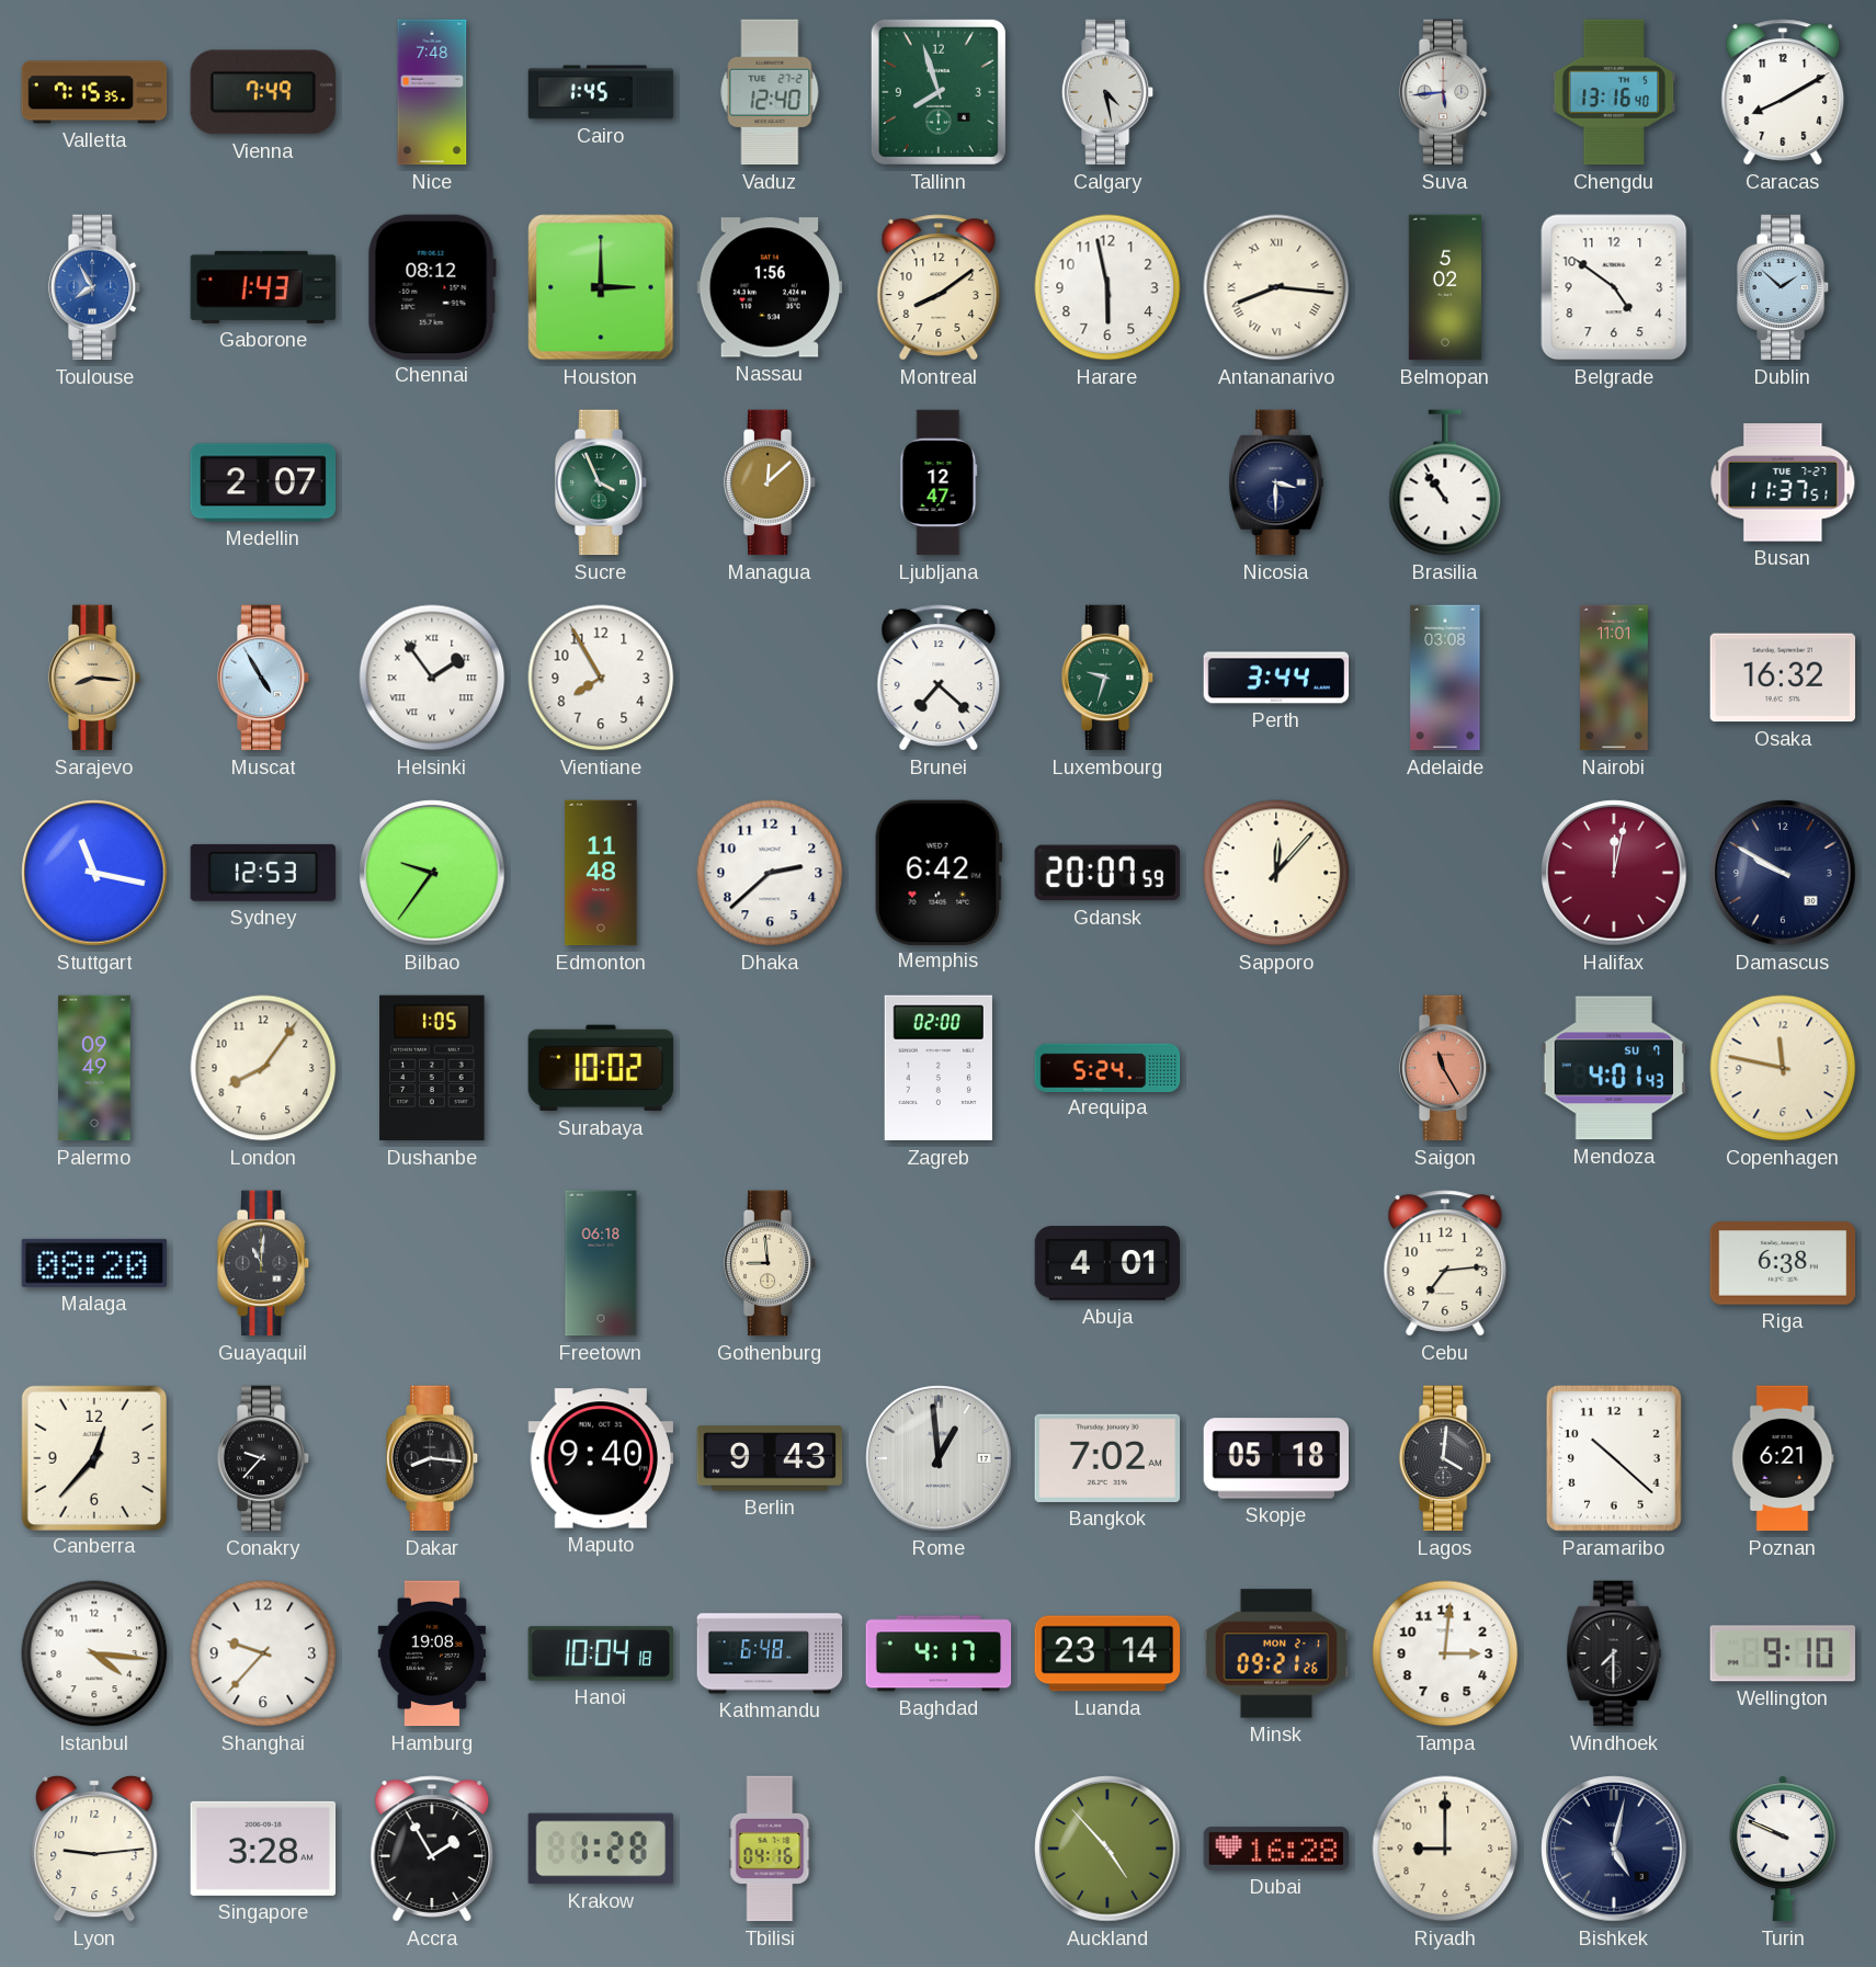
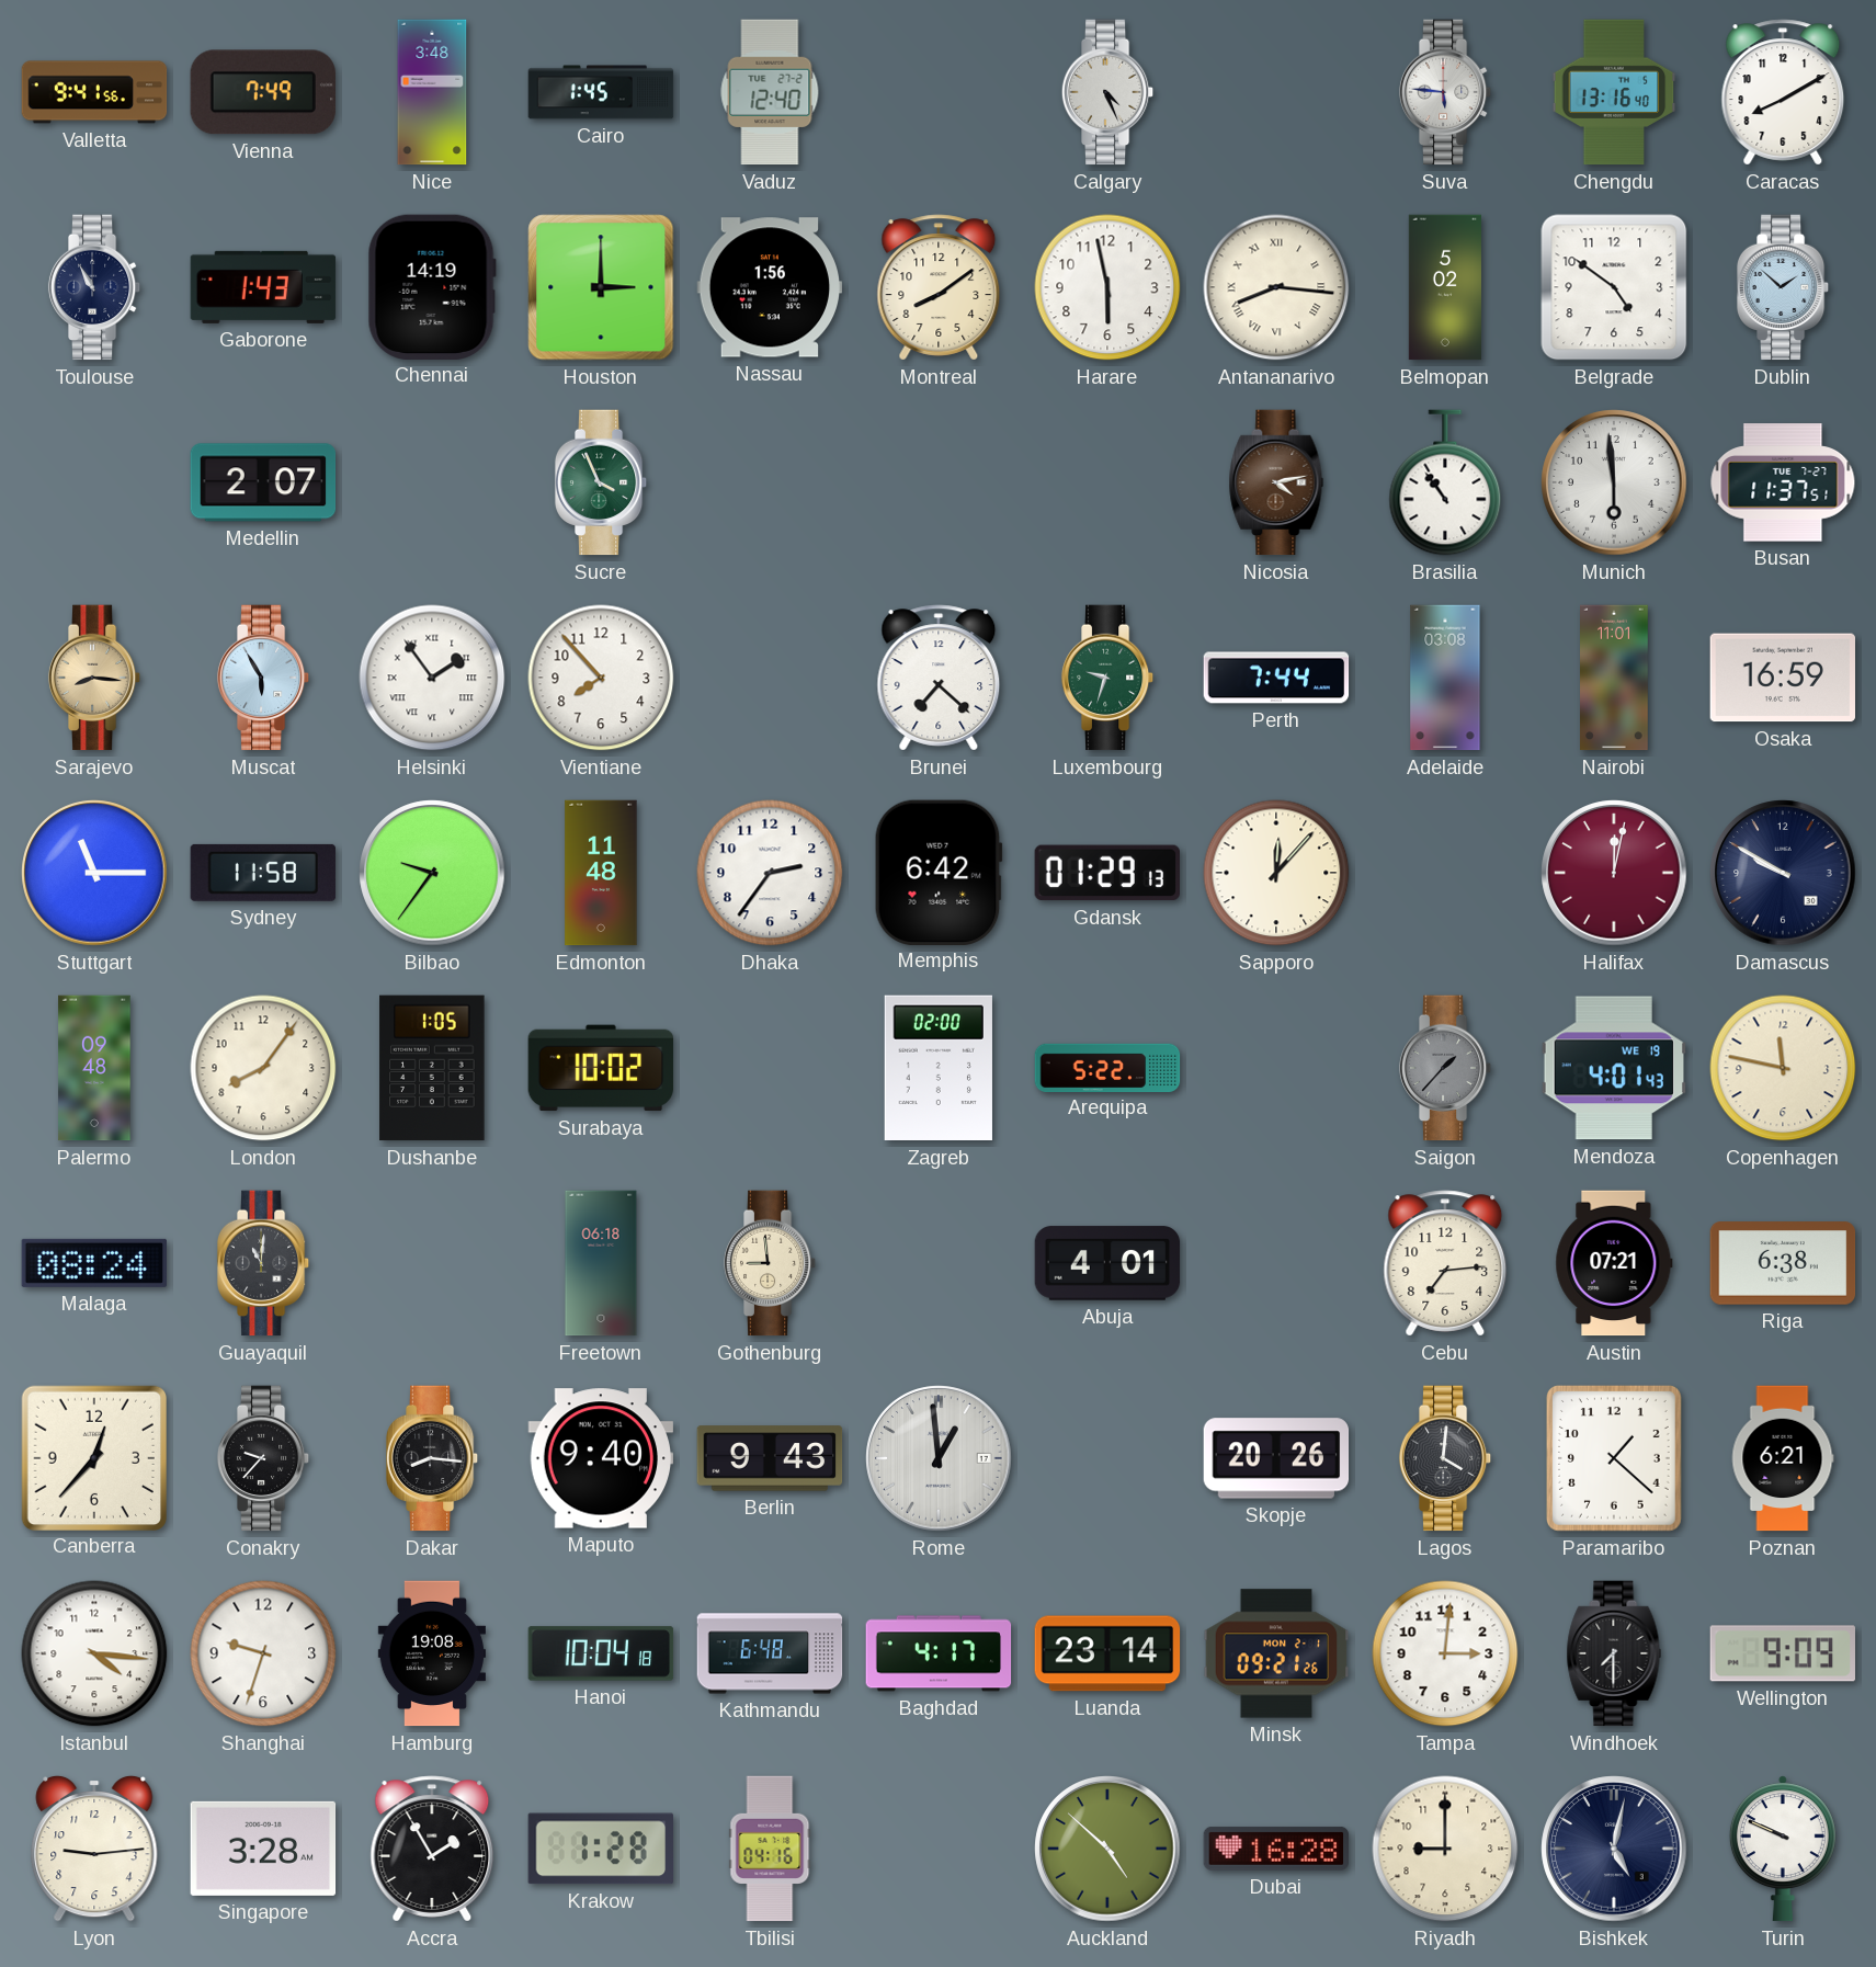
Valletta: 7:15 -> 9:41
Nice: 7:48 -> 3:48
Tallinn: 7:57 -> none
Calgary: 4:28 -> 4:26
Suva: 5:44 -> 5:46
Toulouse: 7:55 -> 10:55
Toulouse dial: blue -> navy
Chennai: 08:12 -> 14:19
Managua: 12:08 -> none
Ljubljana: 12:47 -> none
Nicosia: 3:30 -> 4:13
Nicosia dial: navy -> brown
Munich: none -> 5:59
Muscat: 4:55 -> 5:55
Vientiane: 7:55 -> 7:53
Perth: 3:44 -> 7:44
Osaka: 16:32 -> 16:59
Stuttgart: 11:17 -> 11:15
Sydney: 12:53 -> 11:58
Dhaka: 2:38 -> 2:36
Gdansk: 20:07 -> 01:29
Palermo: 09:49 -> 09:48
Arequipa: 5:24 -> 5:22
Saigon: 11:25 -> 1:37
Saigon dial: salmon -> grey
Mendoza date: SU 7 -> WE 19
Malaga: 08:20 -> 08:24
Austin: none -> 07:21
Bangkok: 7:02 -> none
Skopje: 05:18 -> 20:26
Paramaribo: 10:22 -> 1:22
Shanghai: 9:37 -> 9:33
Wellington: 9:10 -> 9:09
Auckland: 4:53 -> 4:52
